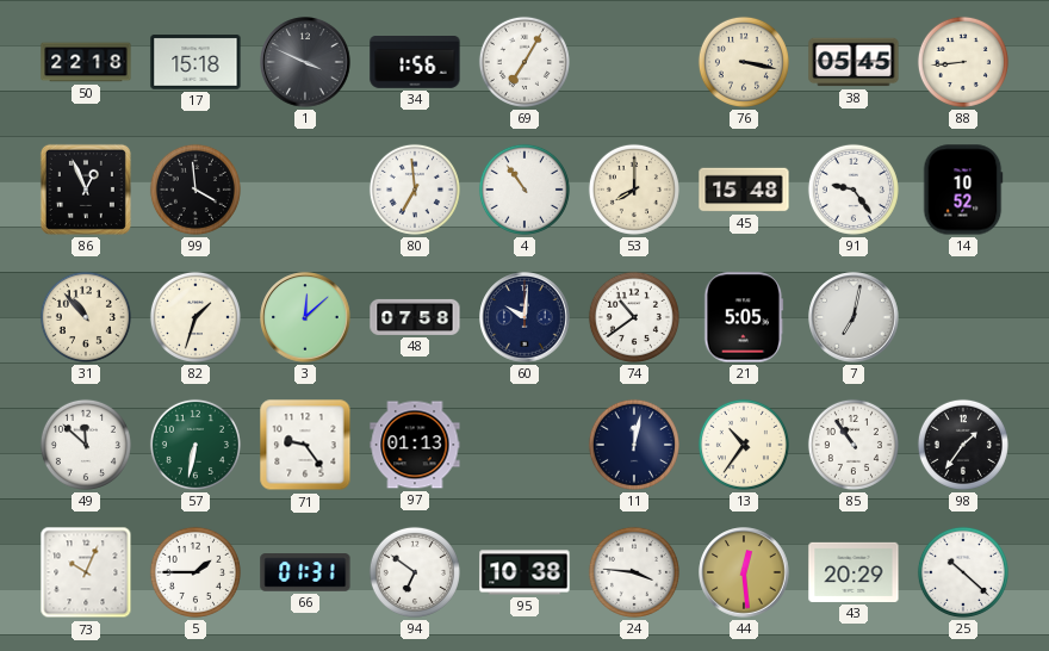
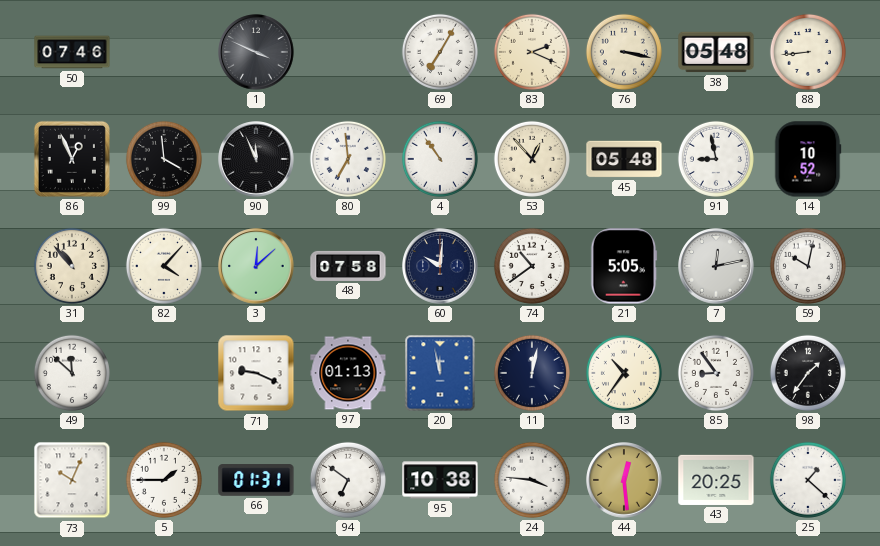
50: 22:18 -> 07:46
17: 15:18 -> none
34: 1:56 -> none
83: none -> 2:19
38: 05:45 -> 05:48
90: none -> 11:56
53: 8:00 -> 12:53
45: 15:48 -> 05:48
91: 9:24 -> 8:58
82: 1:33 -> 4:07
7: 7:02 -> 12:13
59: none -> 10:02
57: 6:32 -> none
71: 9:24 -> 9:19
20: none -> 11:58
85: 10:54 -> 8:54
43: 20:29 -> 20:25
25: 10:22 -> 1:22
